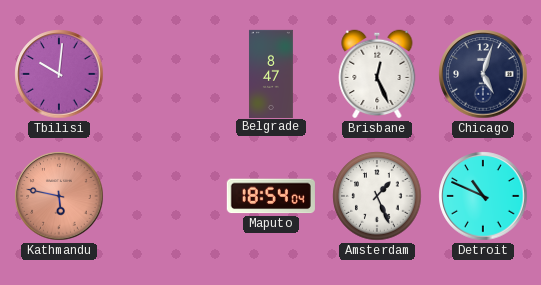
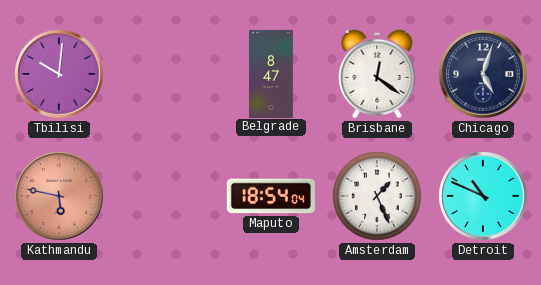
Brisbane: 12:26 -> 12:21
